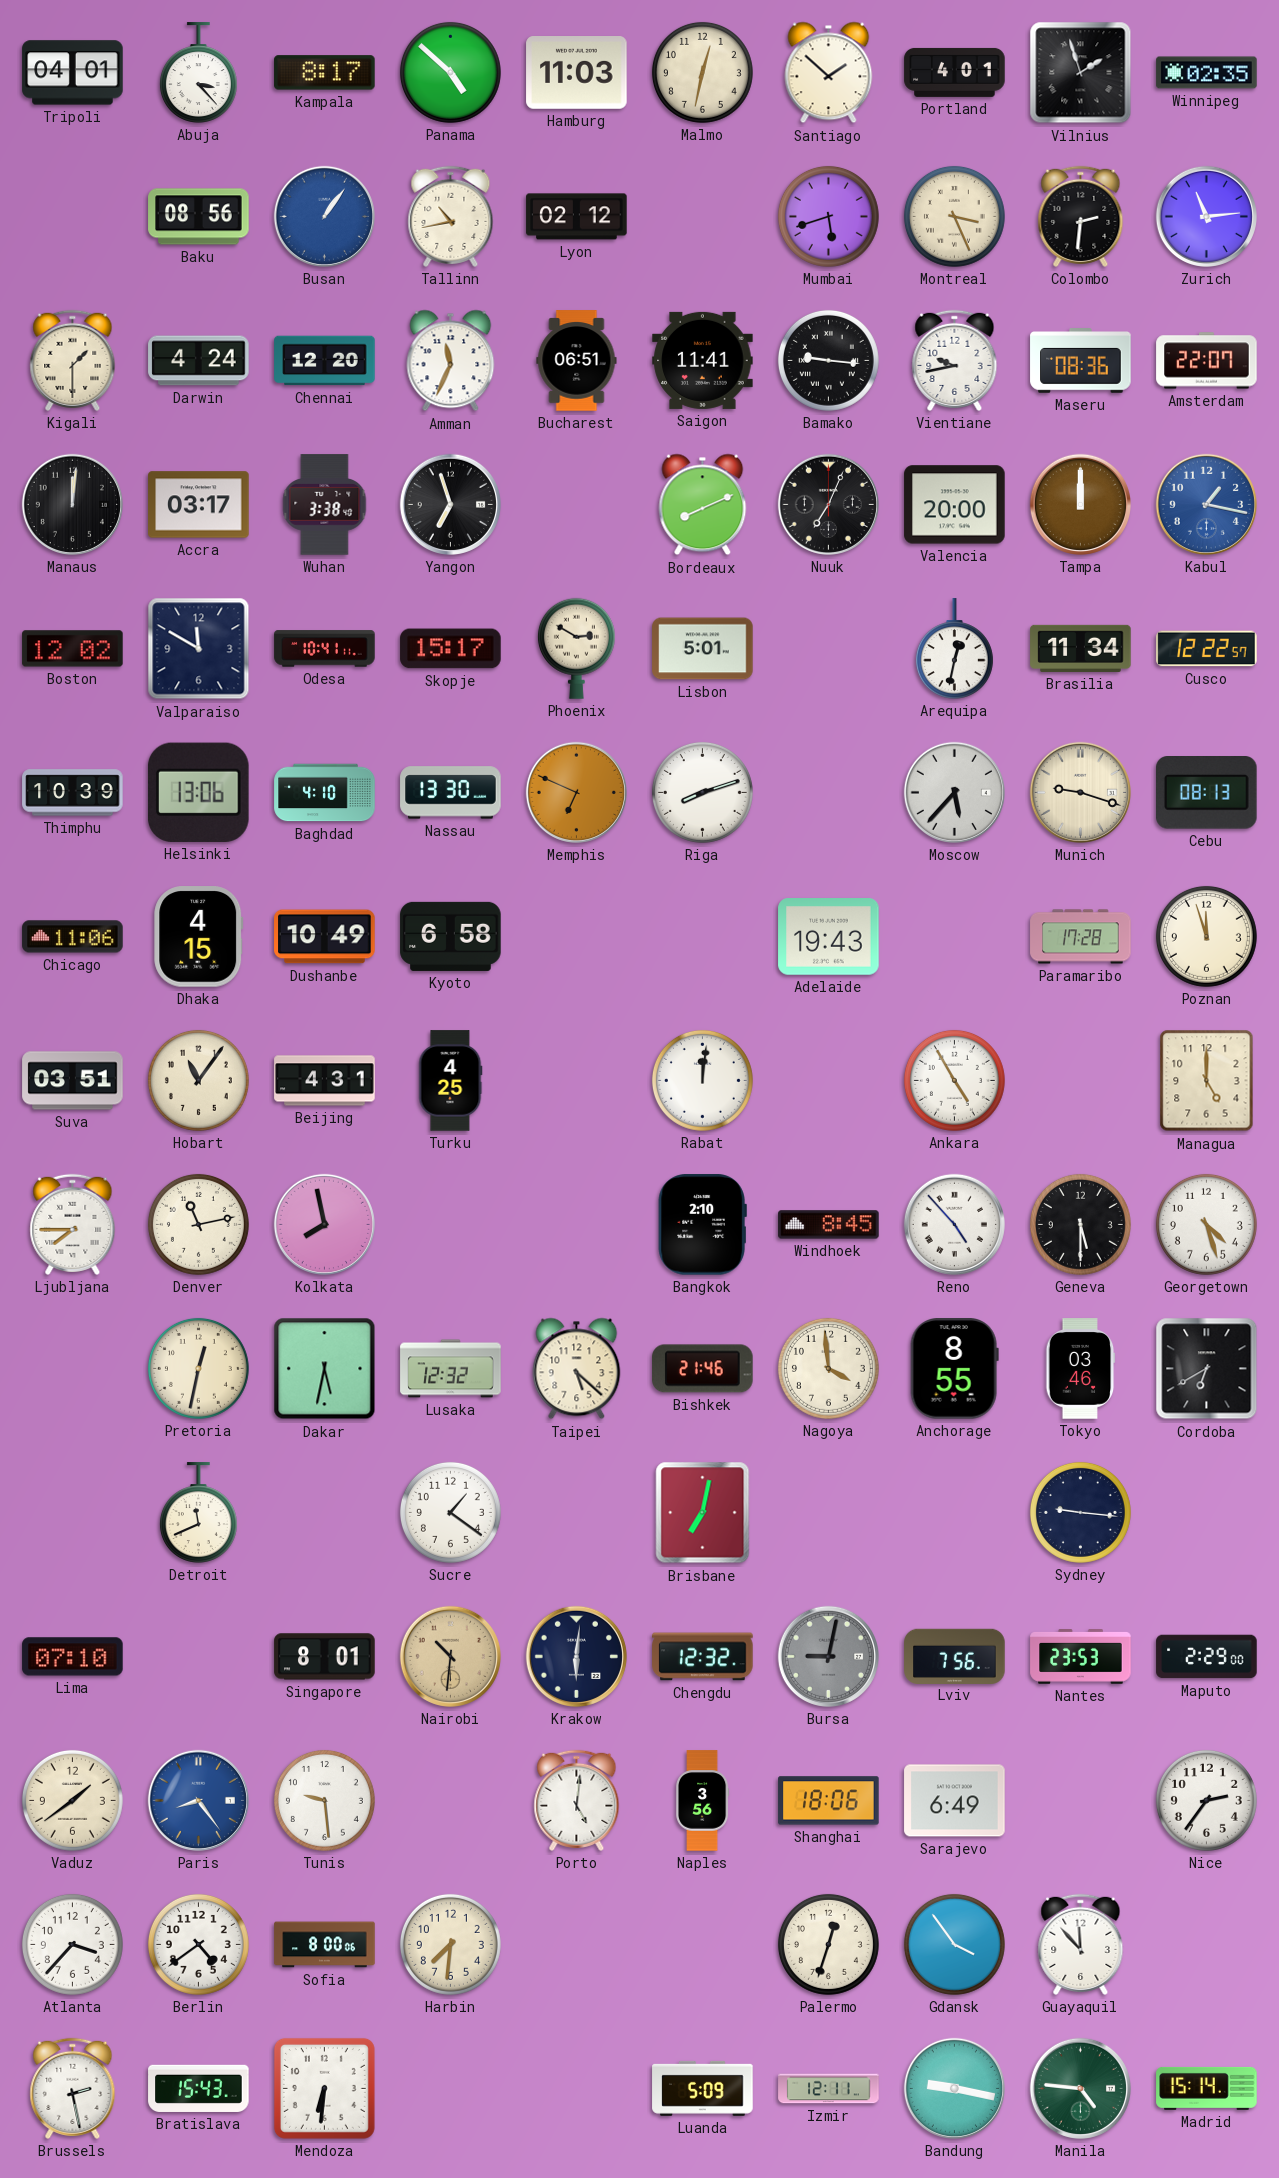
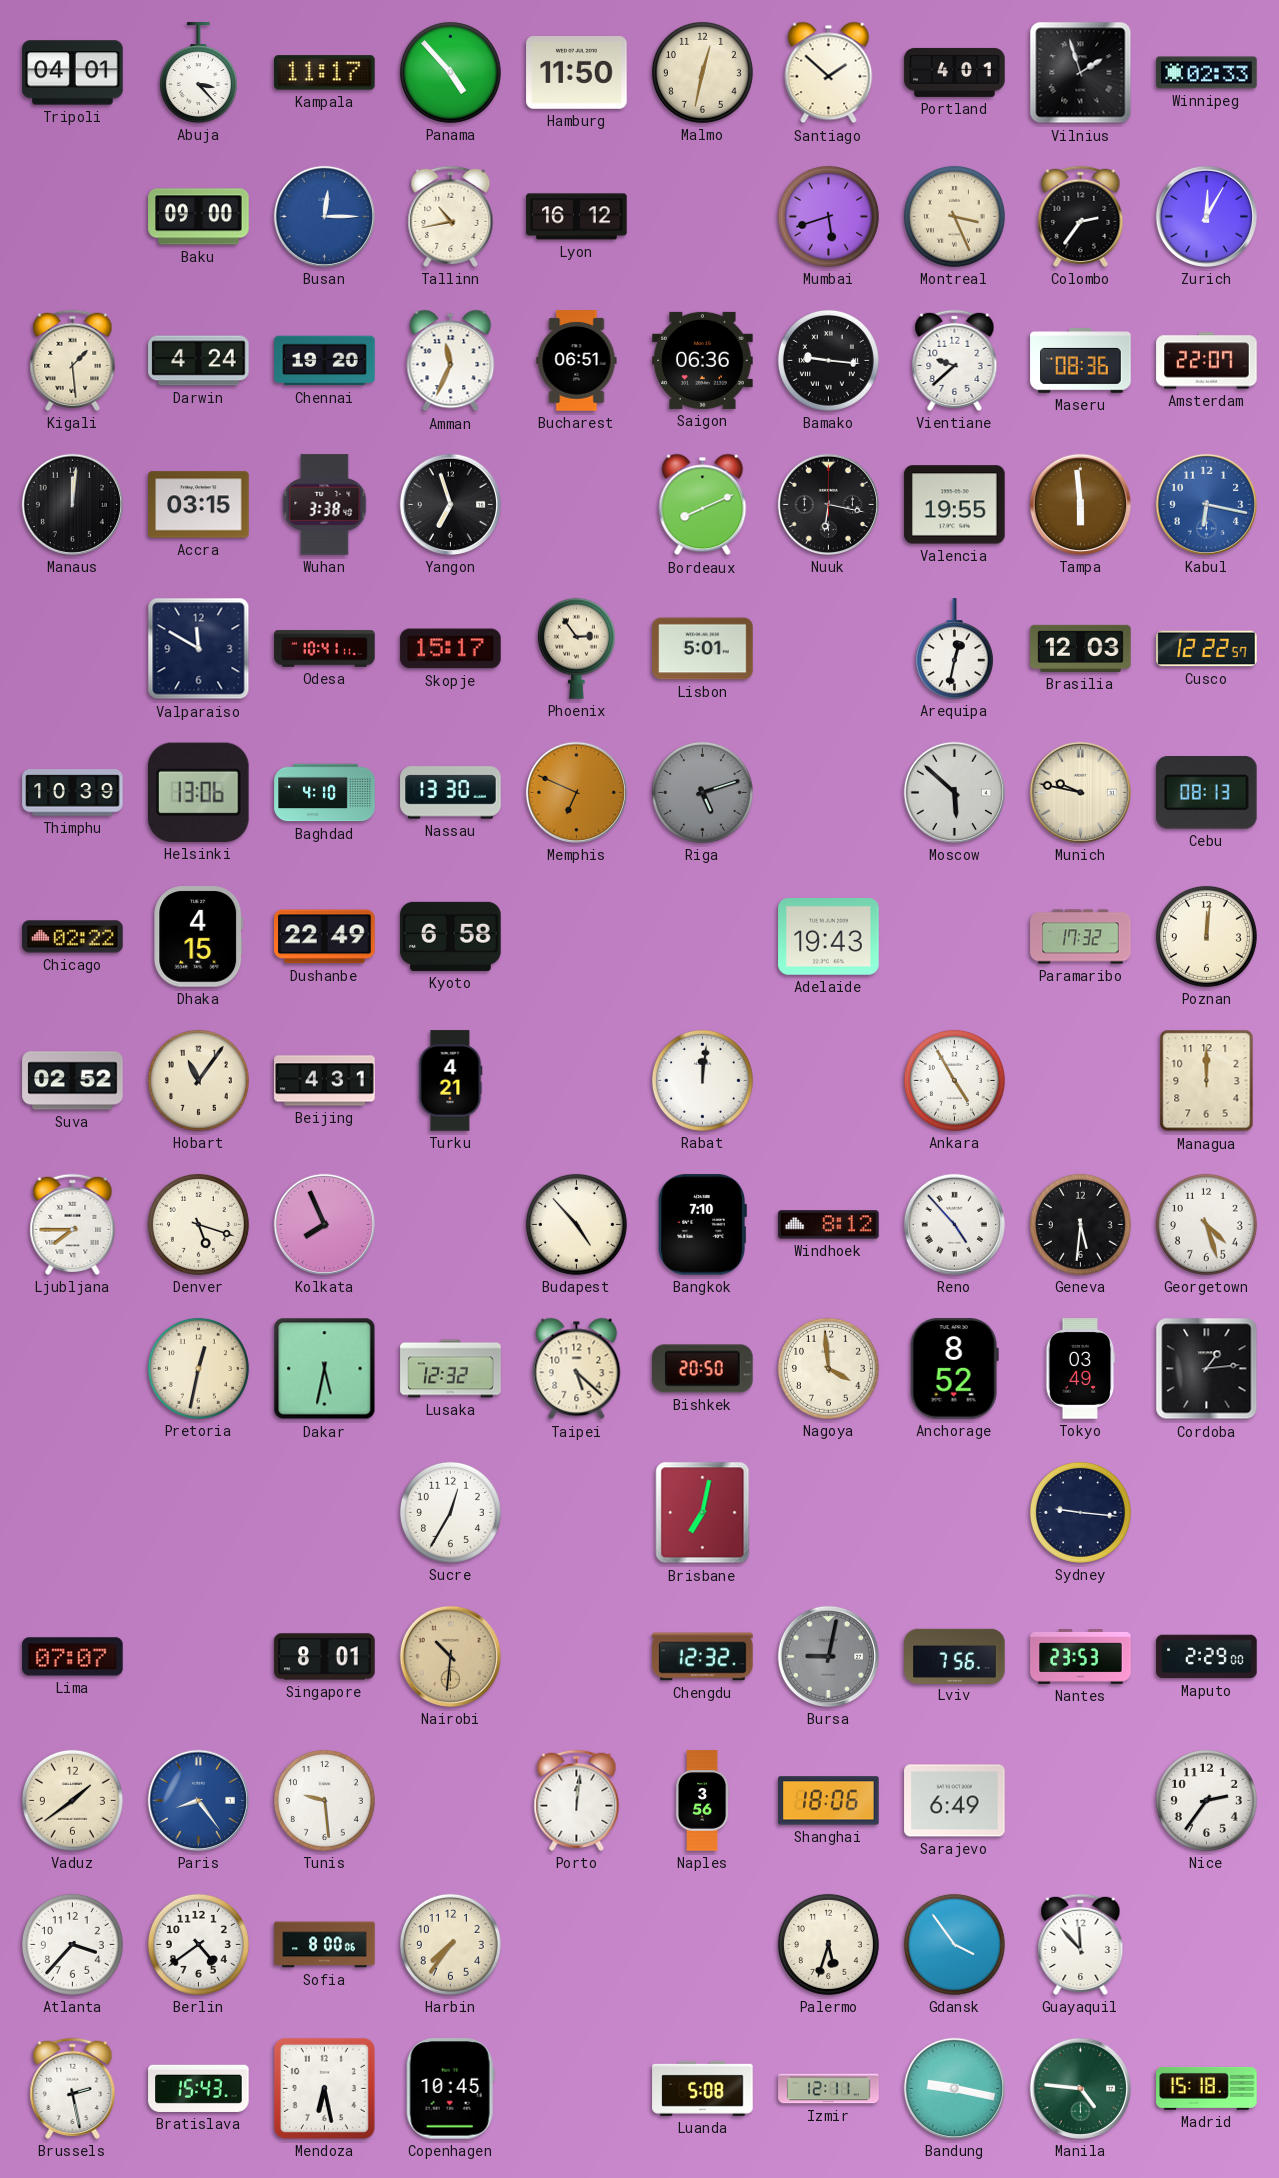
Kampala: 8:17 -> 11:17
Panama: 4:52 -> 4:53
Hamburg: 11:03 -> 11:50
Winnipeg: 02:35 -> 02:33
Baku: 08:56 -> 09:00
Busan: 1:06 -> 12:15
Lyon: 02:12 -> 16:12
Colombo: 2:31 -> 2:36
Zurich: 11:14 -> 12:05
Kigali: 1:30 -> 1:29
Chennai: 12:20 -> 19:20
Saigon: 11:41 -> 06:36
Vientiane: 9:43 -> 9:38
Accra: 03:17 -> 03:15
Nuuk: 7:04 -> 6:17
Valencia: 20:00 -> 19:55
Tampa: 12:00 -> 5:59
Kabul: 1:17 -> 6:17
Boston: 12:02 -> none
Phoenix: 2:50 -> 2:54
Brasilia: 11:34 -> 12:03
Riga: 8:12 -> 5:12
Riga dial: white -> grey
Moscow: 5:37 -> 5:52
Munich: 9:18 -> 9:47
Chicago: 11:06 -> 02:22
Dushanbe: 10:49 -> 22:49
Paramaribo: 17:28 -> 17:32
Poznan: 11:57 -> 12:01
Suva: 03:51 -> 02:52
Turku: 4:25 -> 4:21
Managua: 5:00 -> 12:00
Denver: 11:13 -> 5:18
Kolkata: 7:58 -> 7:56
Budapest: none -> 4:53
Bangkok: 2:10 -> 7:10
Windhoek: 8:45 -> 8:12
Geneva: 5:30 -> 5:31
Bishkek: 21:46 -> 20:50
Anchorage: 8:55 -> 8:52
Tokyo: 03:46 -> 03:49
Cordoba: 6:40 -> 1:14
Detroit: 11:41 -> none
Sucre: 1:21 -> 12:35
Lima: 07:10 -> 07:07
Krakow: 6:01 -> none
Porto: 5:01 -> 12:01
Harbin: 7:31 -> 7:36
Palermo: 12:33 -> 5:33
Mendoza: 6:31 -> 6:28
Copenhagen: none -> 10:45
Luanda: 5:09 -> 5:08
Madrid: 15:14 -> 15:18
